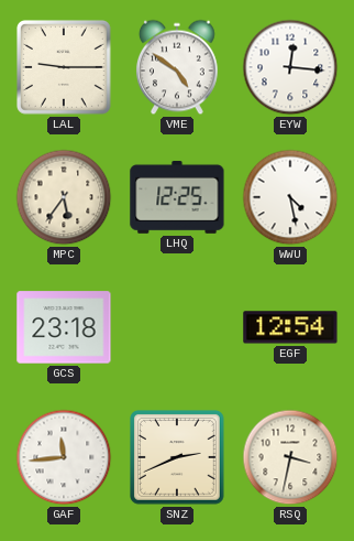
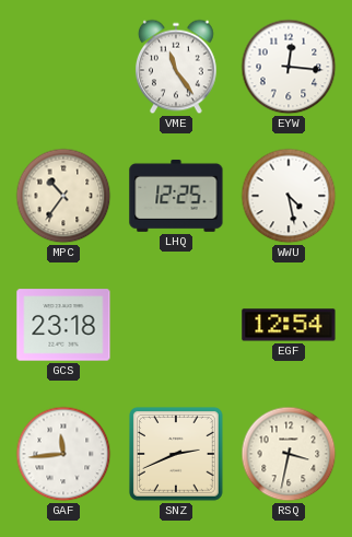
LAL: 9:15 -> none
VME: 4:51 -> 11:24
MPC: 5:36 -> 10:36
